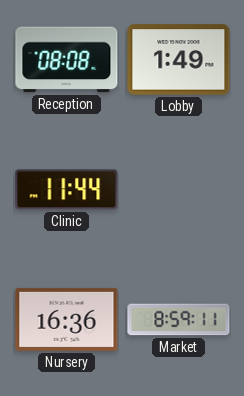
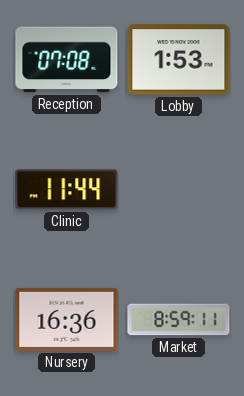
Reception: 08:08 -> 07:08
Lobby: 1:49 -> 1:53
